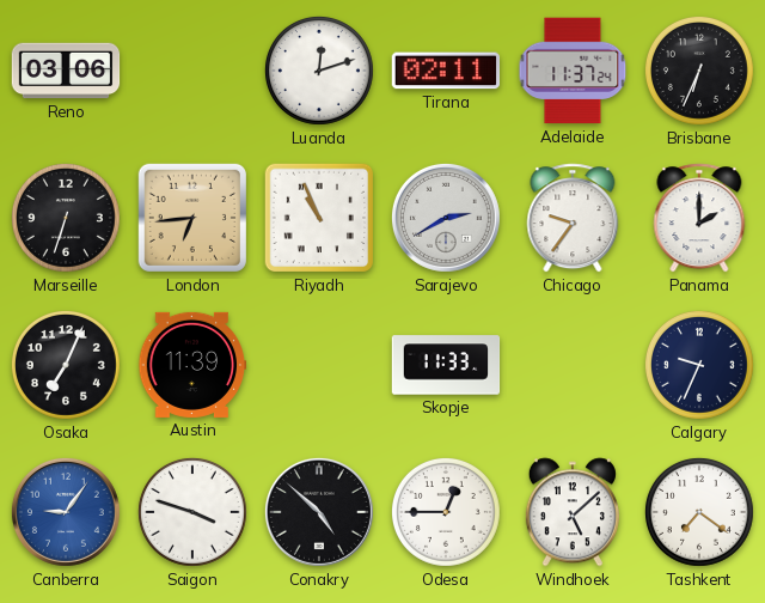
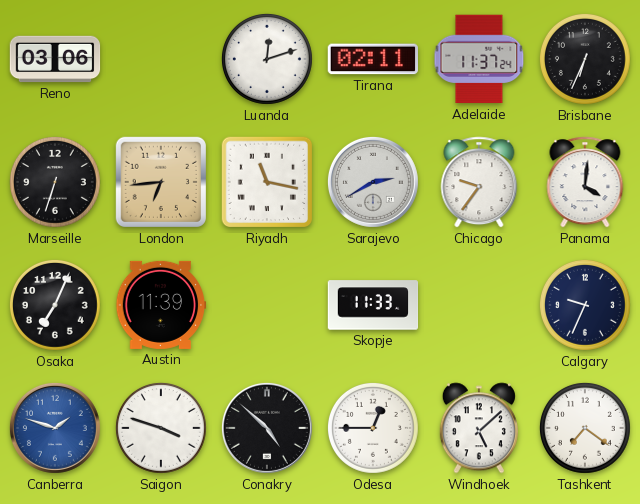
Riyadh: 10:56 -> 11:17
Panama: 2:00 -> 4:01
Canberra: 9:06 -> 1:48
